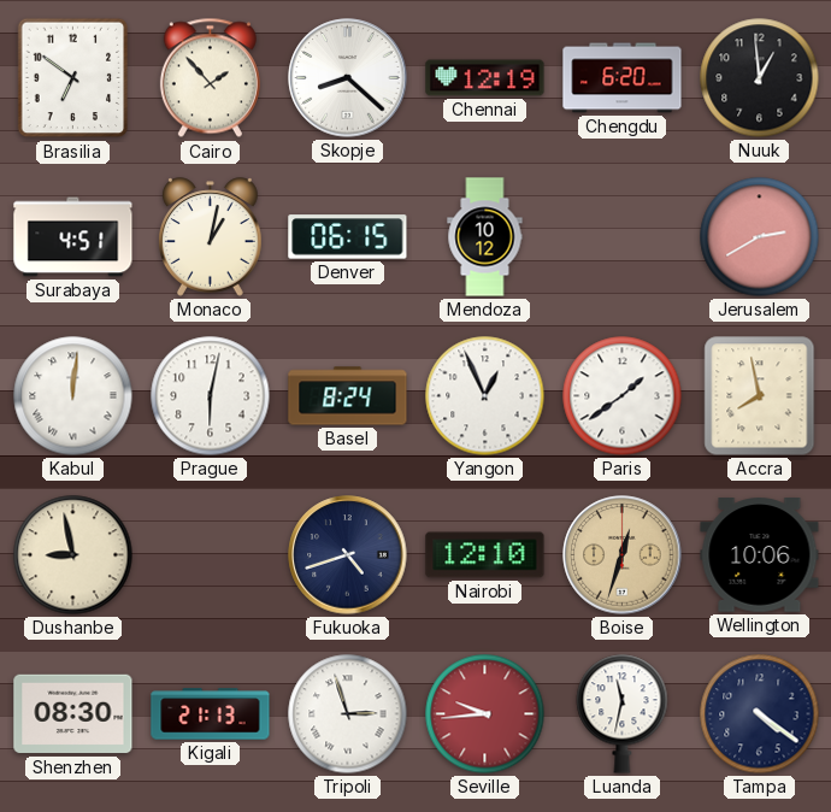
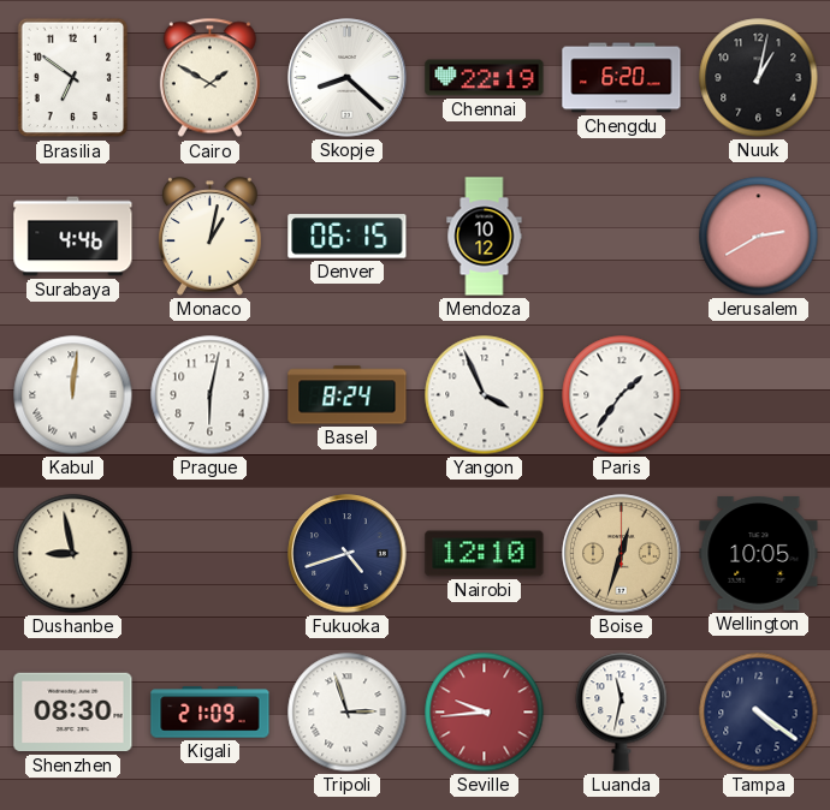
Cairo: 1:53 -> 1:50
Chennai: 12:19 -> 22:19
Nuuk: 12:59 -> 1:02
Surabaya: 4:51 -> 4:46
Yangon: 12:56 -> 3:56
Paris: 1:39 -> 1:36
Accra: 7:58 -> none
Wellington: 10:06 -> 10:05
Kigali: 21:13 -> 21:09
